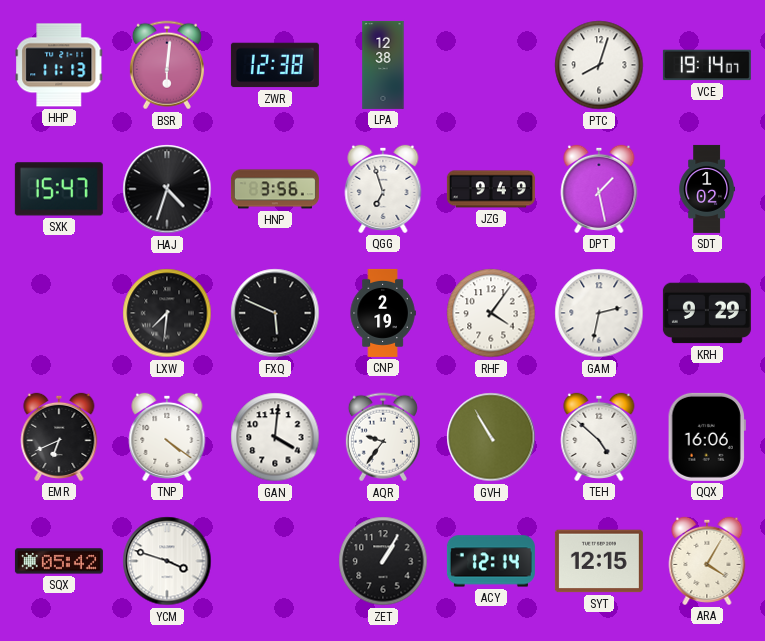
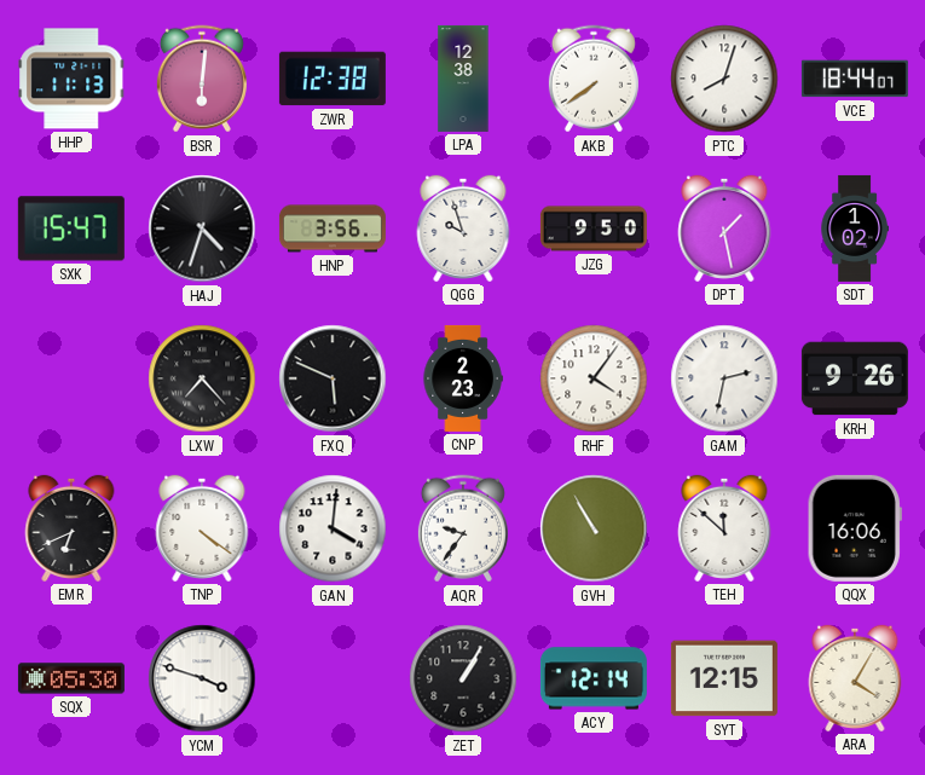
AKB: none -> 7:39
VCE: 19:14 -> 18:44
QGG: 6:57 -> 9:57
JZG: 9:49 -> 9:50
LXW: 7:31 -> 7:23
CNP: 2:19 -> 2:23
KRH: 9:29 -> 9:26
TEH: 4:52 -> 11:52
SQX: 05:42 -> 05:30
